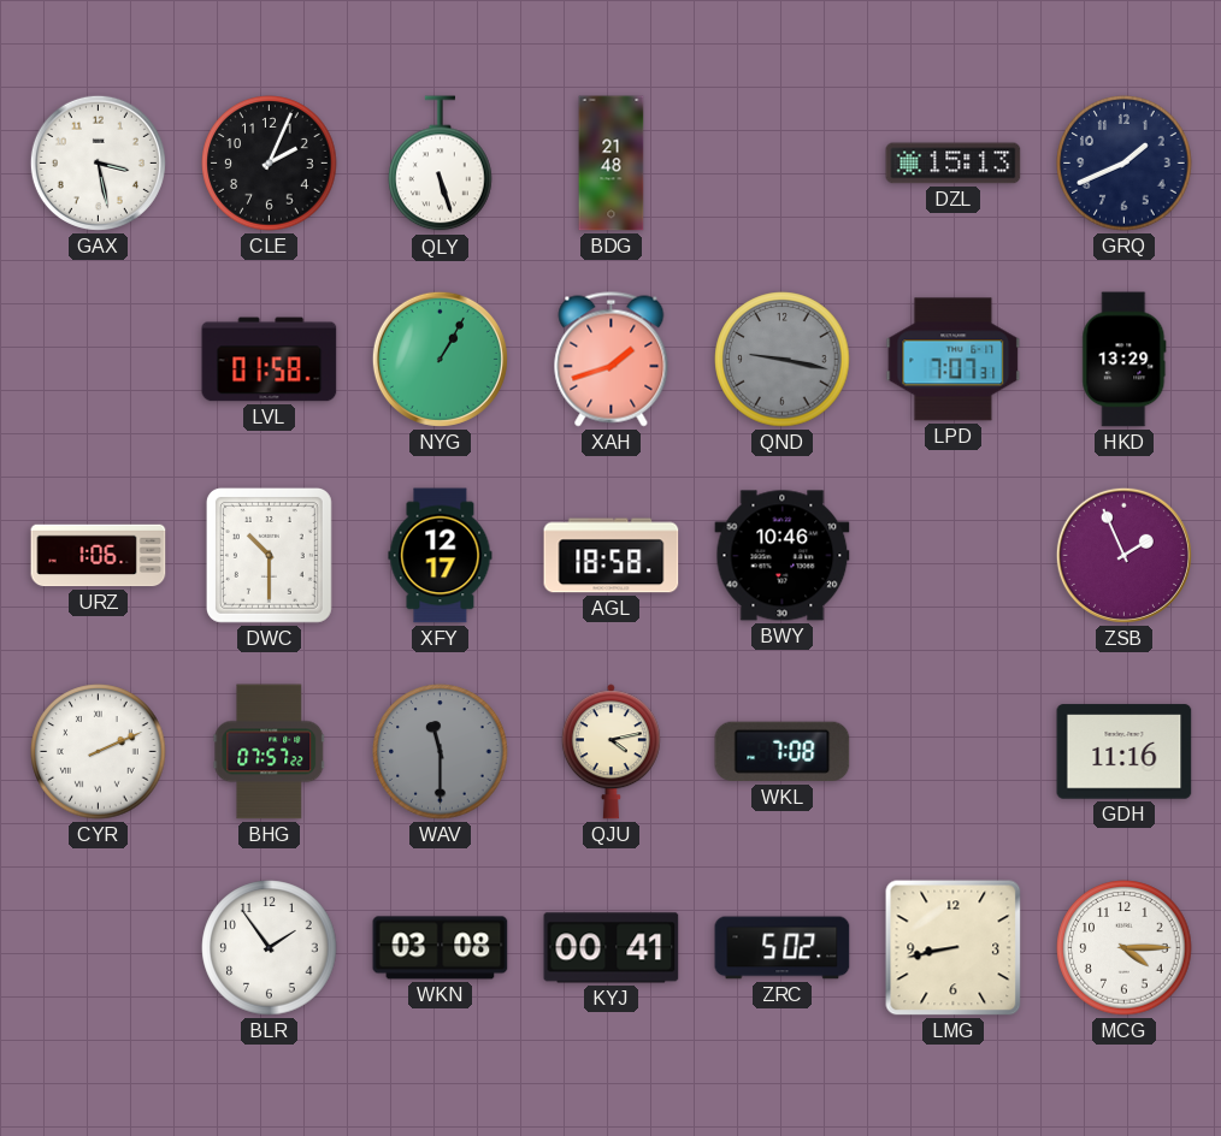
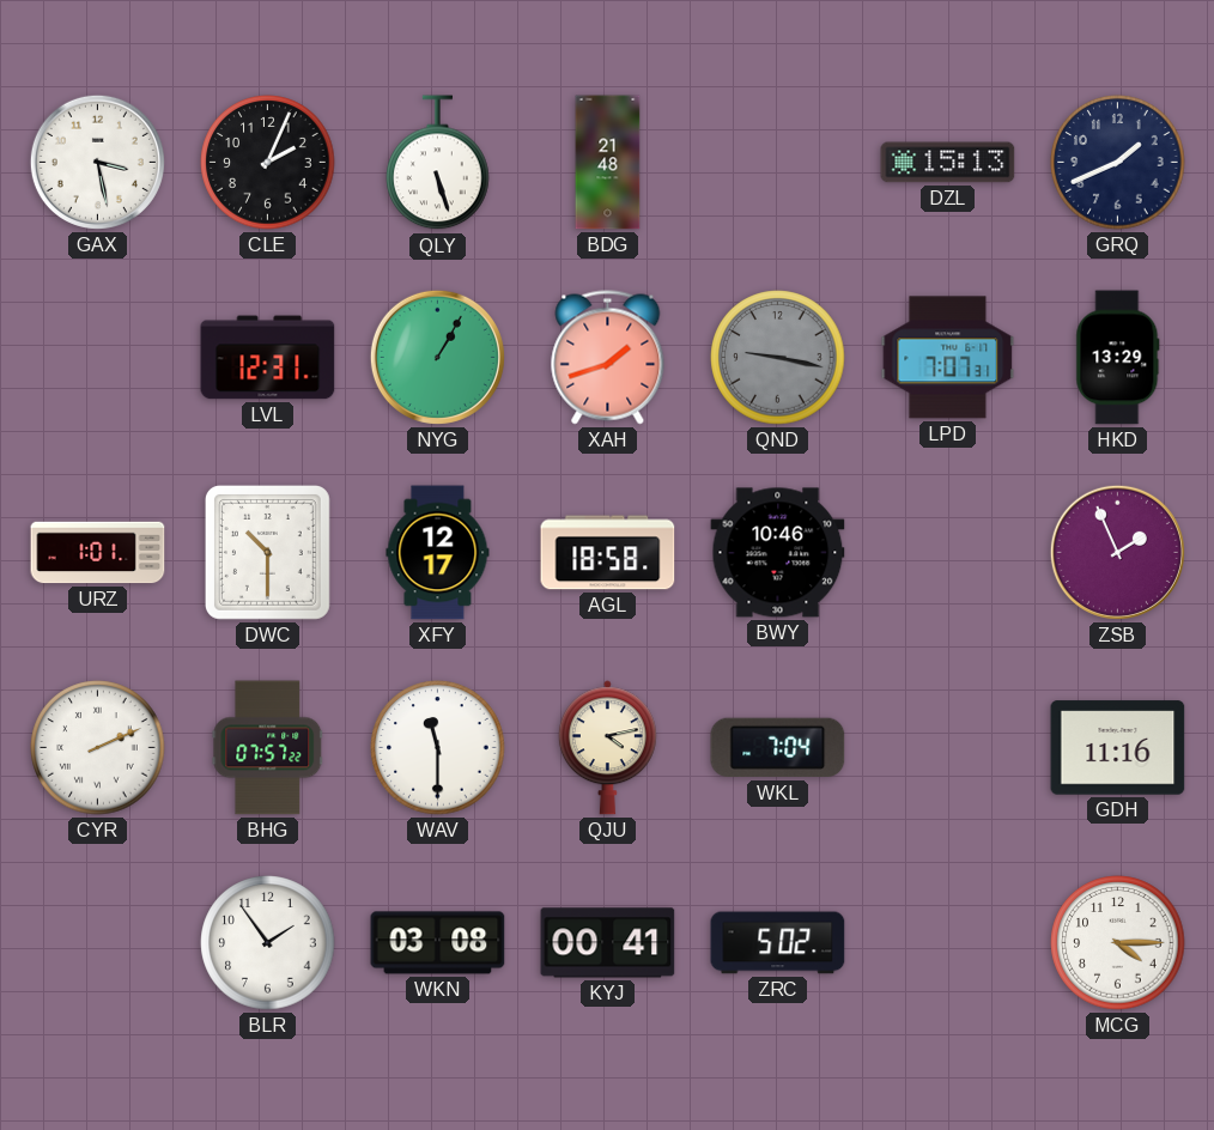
LVL: 01:58 -> 12:31
URZ: 1:06 -> 1:01
WAV dial: grey -> white
WKL: 7:08 -> 7:04
LMG: 8:43 -> none
